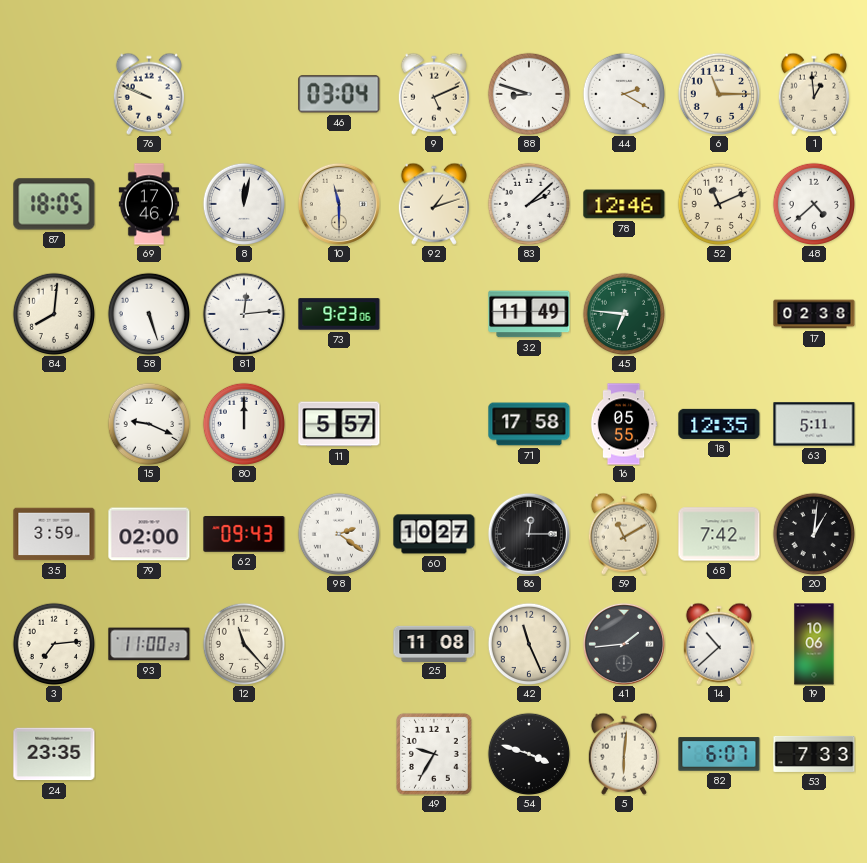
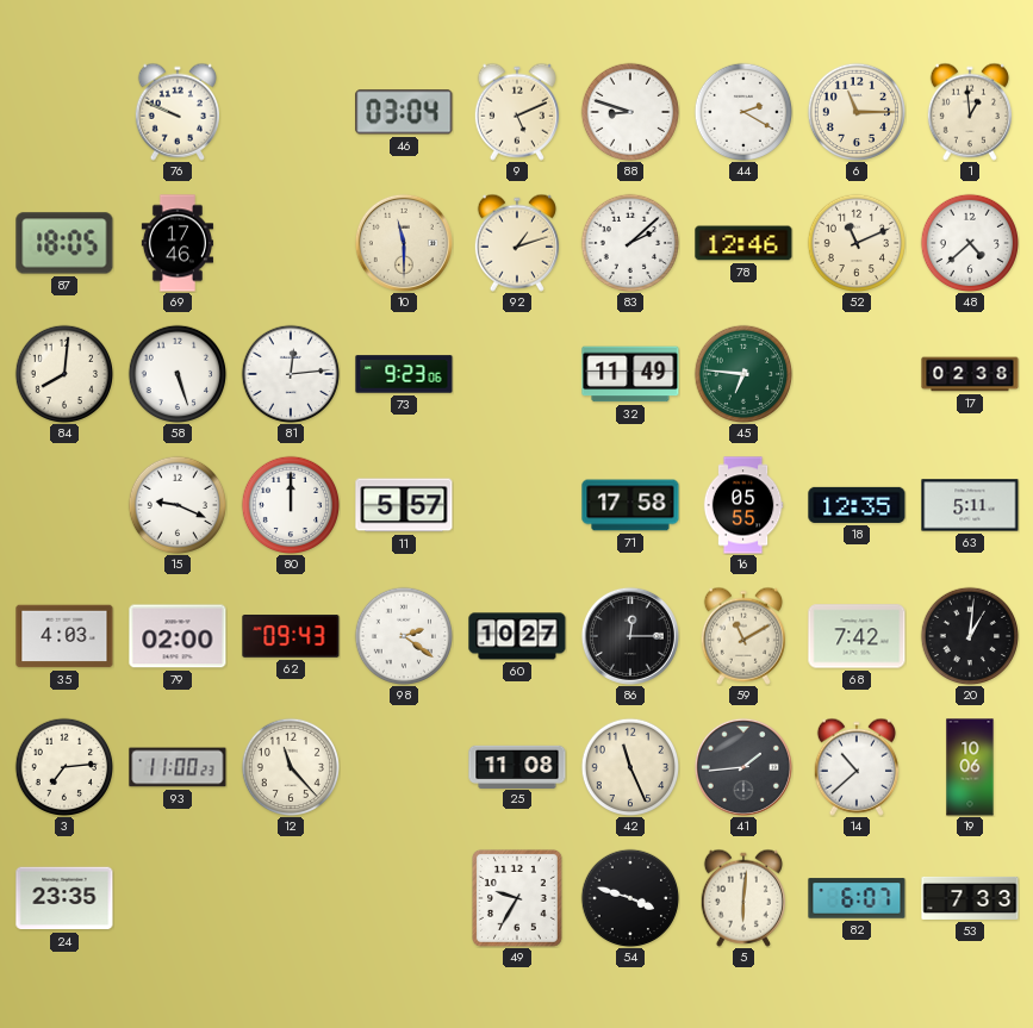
8: 12:02 -> none
35: 3:59 -> 4:03
